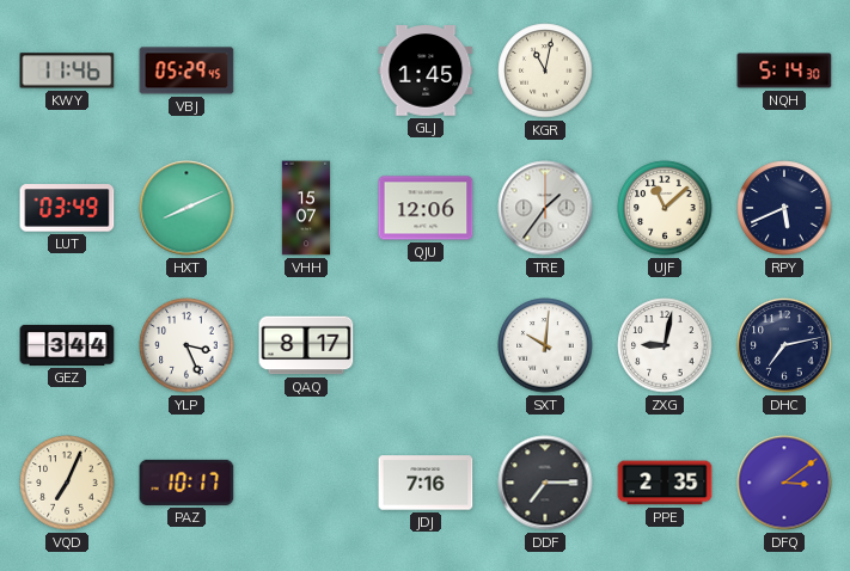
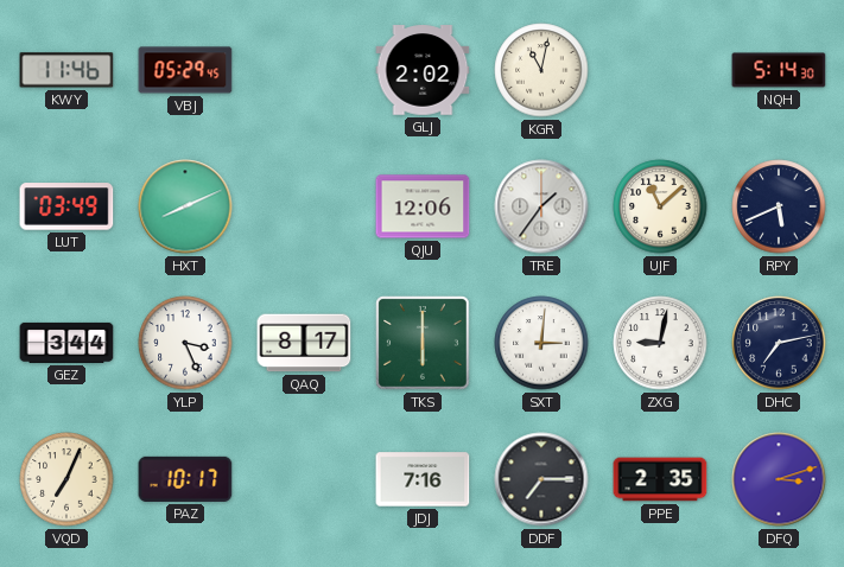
GLJ: 1:45 -> 2:02
VHH: 15:07 -> none
TKS: none -> 6:00
SXT: 10:01 -> 3:01
DFQ: 3:09 -> 3:12
